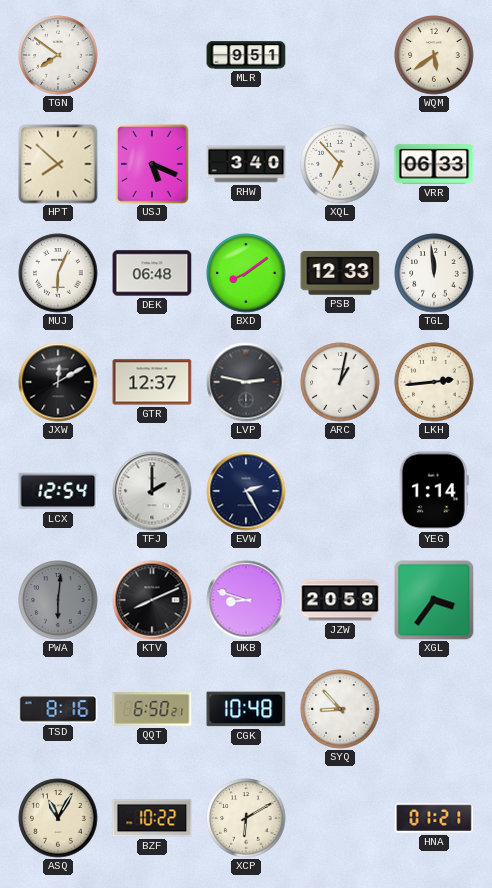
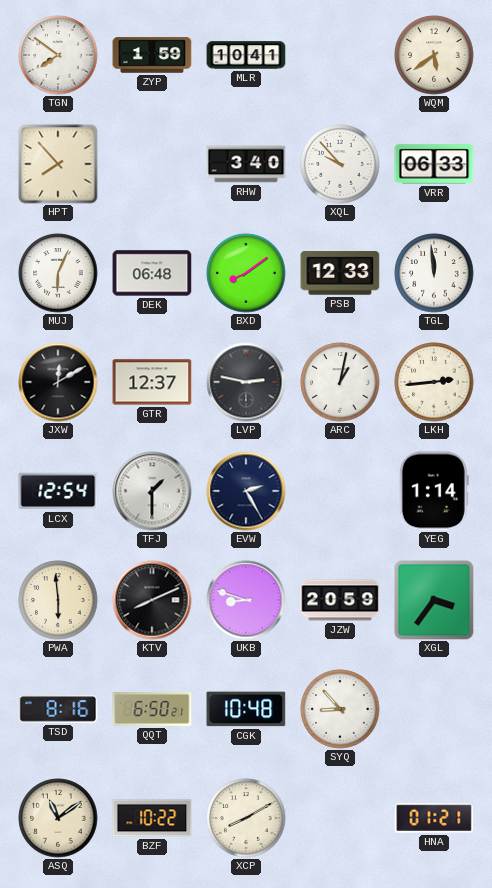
ZYP: none -> 1:59
MLR: 9:51 -> 10:41
HPT: 7:52 -> 7:53
USJ: 5:19 -> none
XQL: 6:53 -> 9:53
TFJ: 2:00 -> 1:30
PWA: 6:01 -> 5:59
PWA dial: grey -> cream
ASQ: 11:05 -> 11:09
XCP: 6:10 -> 8:10
